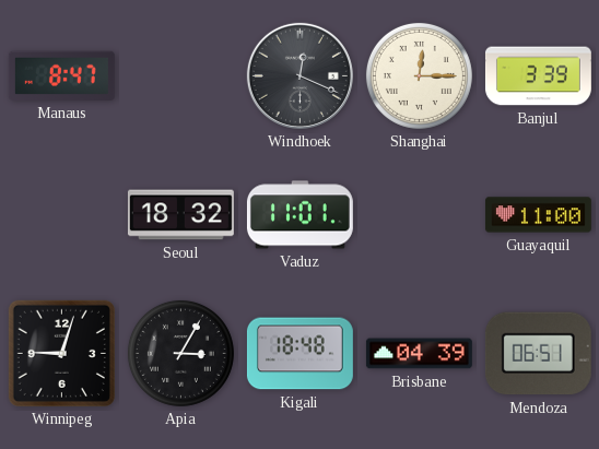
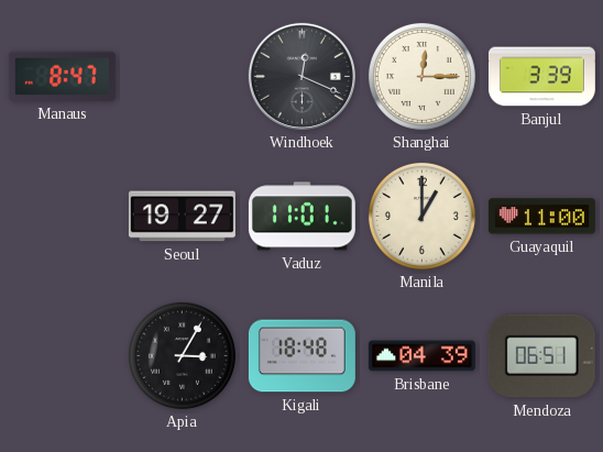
Seoul: 18:32 -> 19:27
Manila: none -> 1:00
Winnipeg: 9:03 -> none
